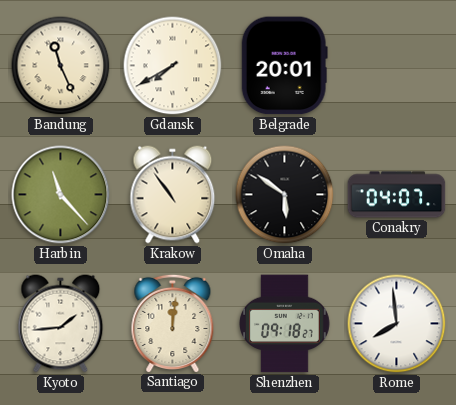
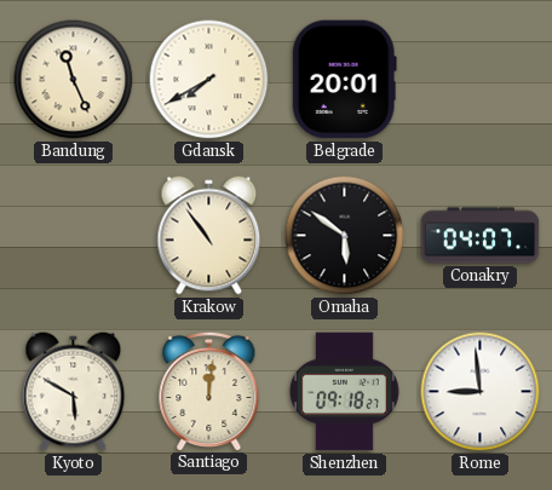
Harbin: 11:23 -> none
Kyoto: 1:44 -> 5:50
Rome: 7:59 -> 8:59
